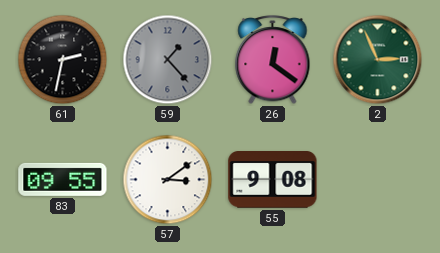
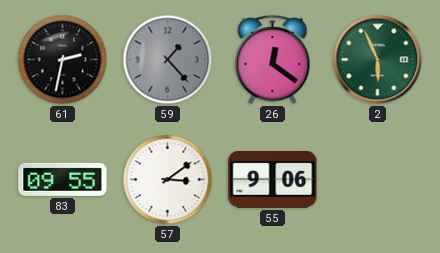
2: 2:56 -> 5:56
55: 9:08 -> 9:06
